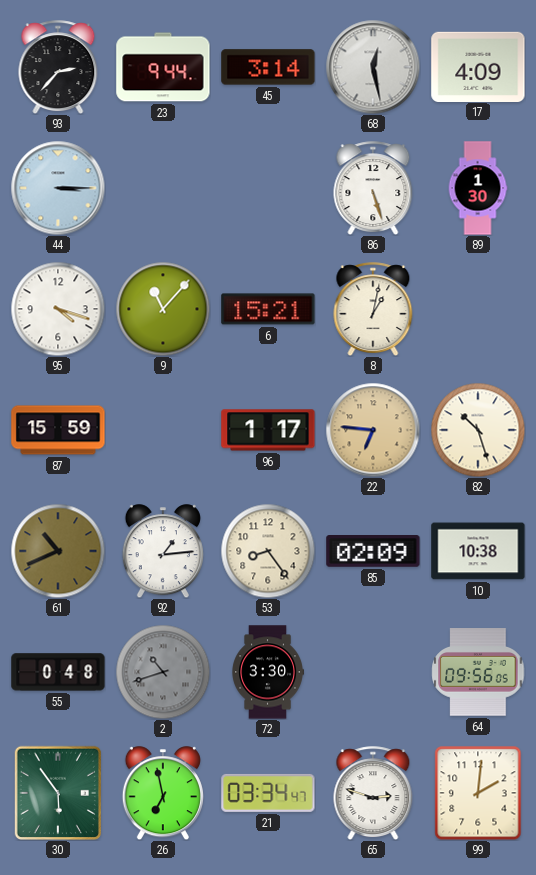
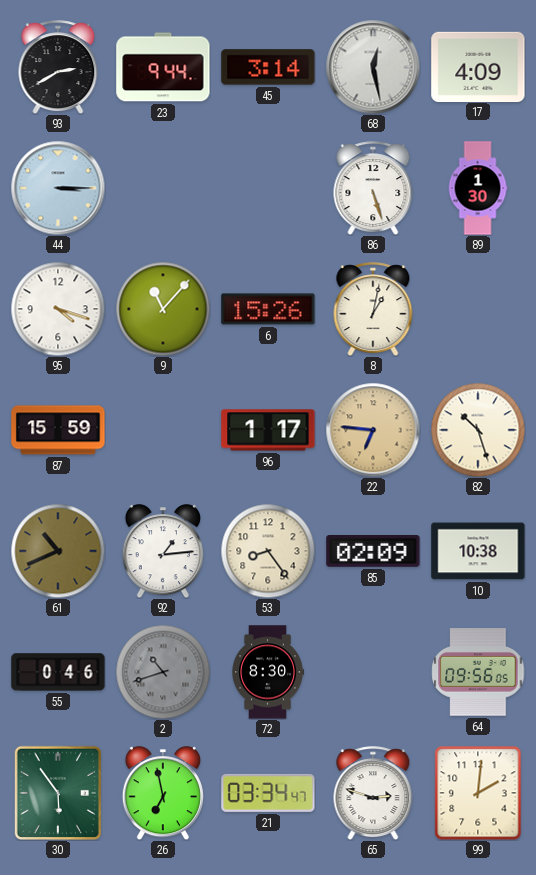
93: 2:37 -> 2:40
6: 15:21 -> 15:26
55: 0:48 -> 0:46
72: 3:30 -> 8:30
